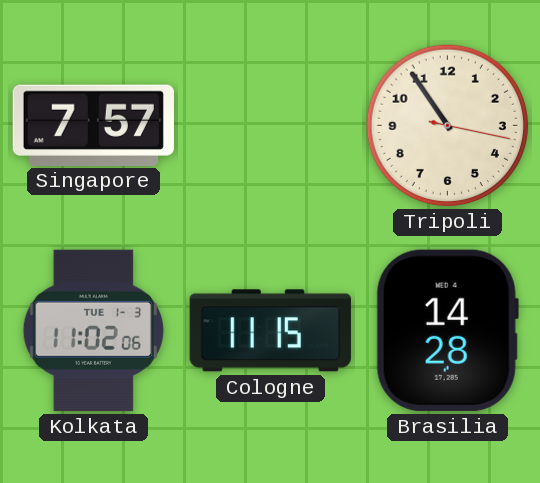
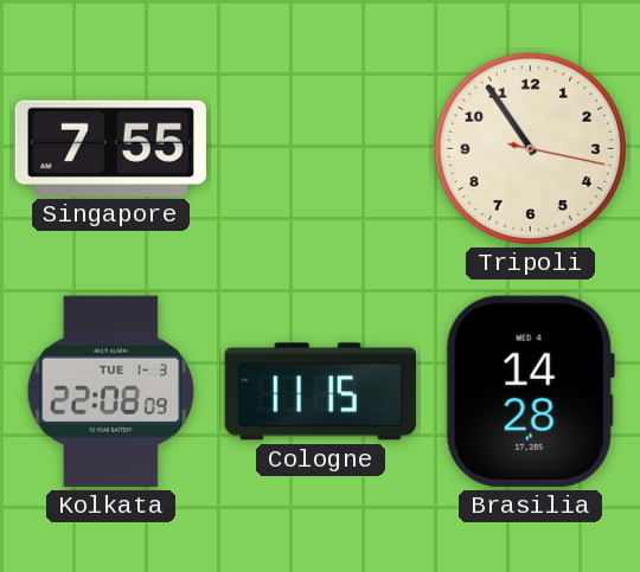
Singapore: 7:57 -> 7:55
Kolkata: 11:02 -> 22:08
